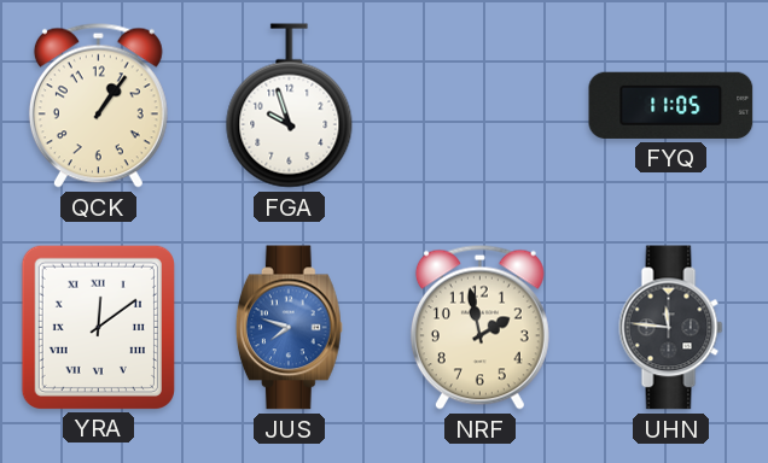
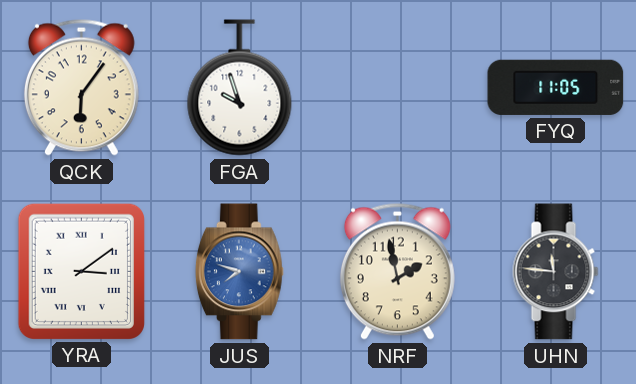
QCK: 1:06 -> 6:06
YRA: 12:09 -> 3:09
